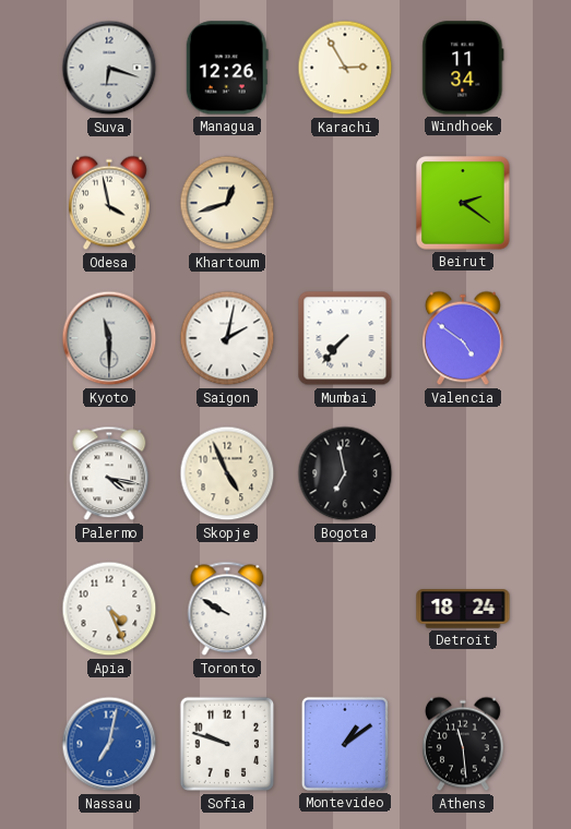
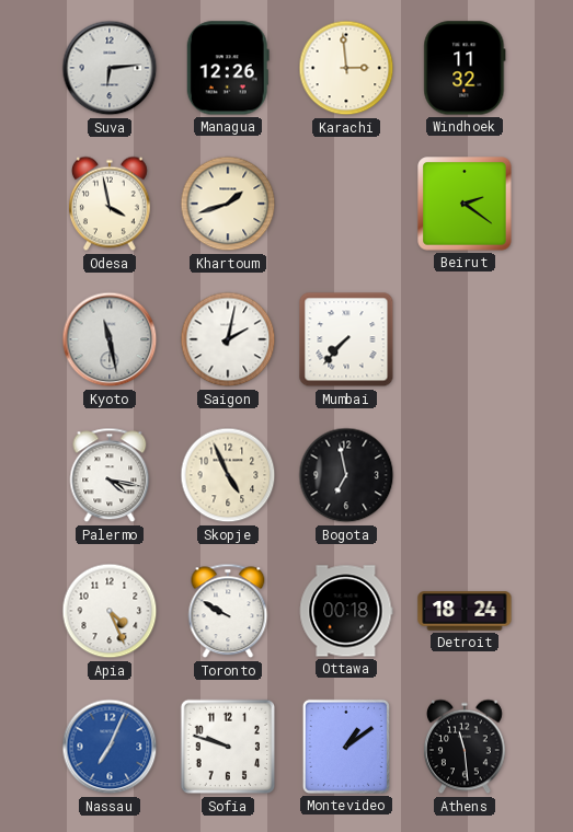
Suva: 6:18 -> 6:14
Karachi: 2:55 -> 2:59
Windhoek: 11:34 -> 11:32
Khartoum: 12:42 -> 1:42
Kyoto: 11:30 -> 11:28
Valencia: 4:51 -> none
Ottawa: none -> 00:18
Nassau: 7:02 -> 7:04
